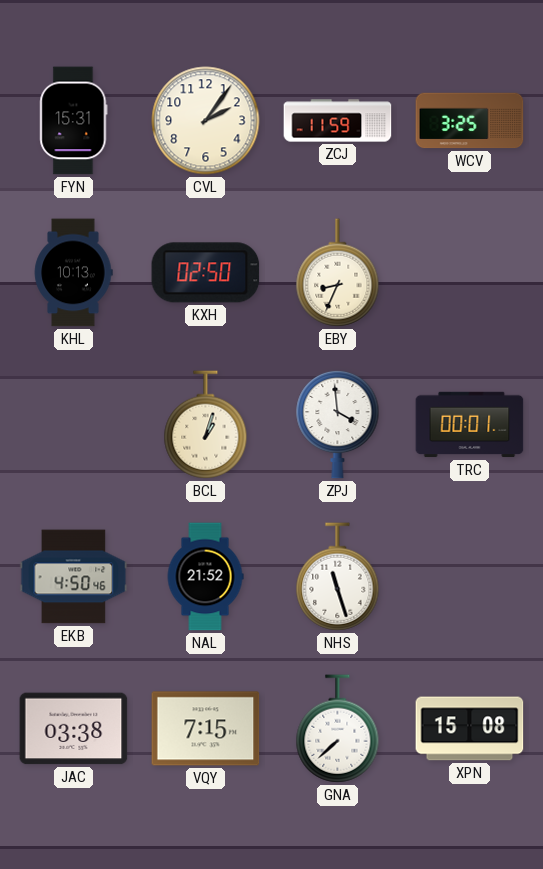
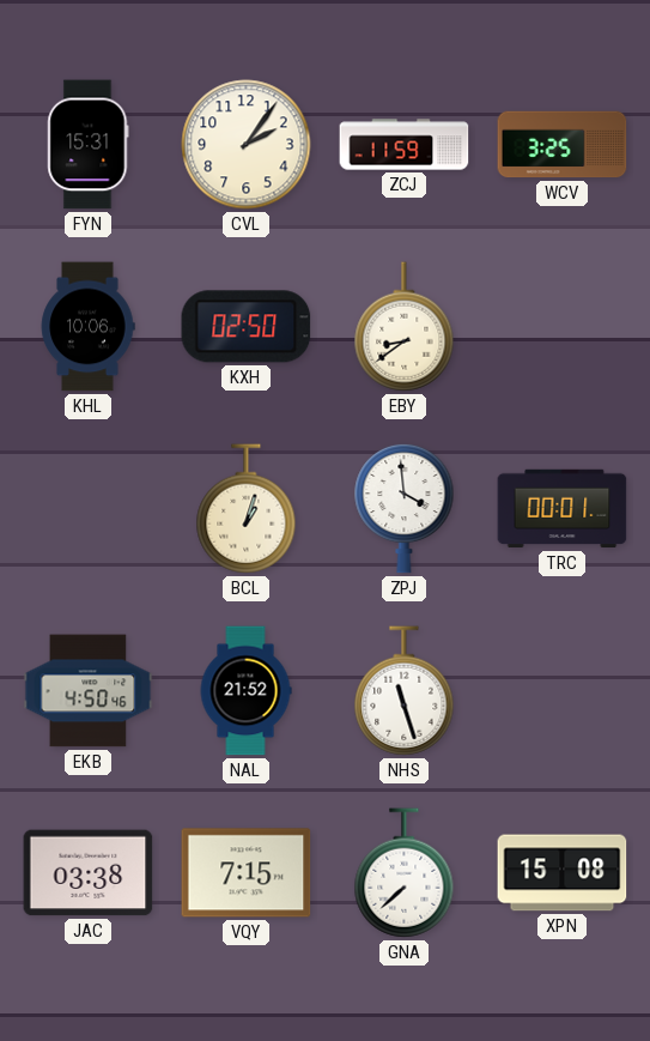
KHL: 10:13 -> 10:06
EBY: 8:34 -> 8:39
